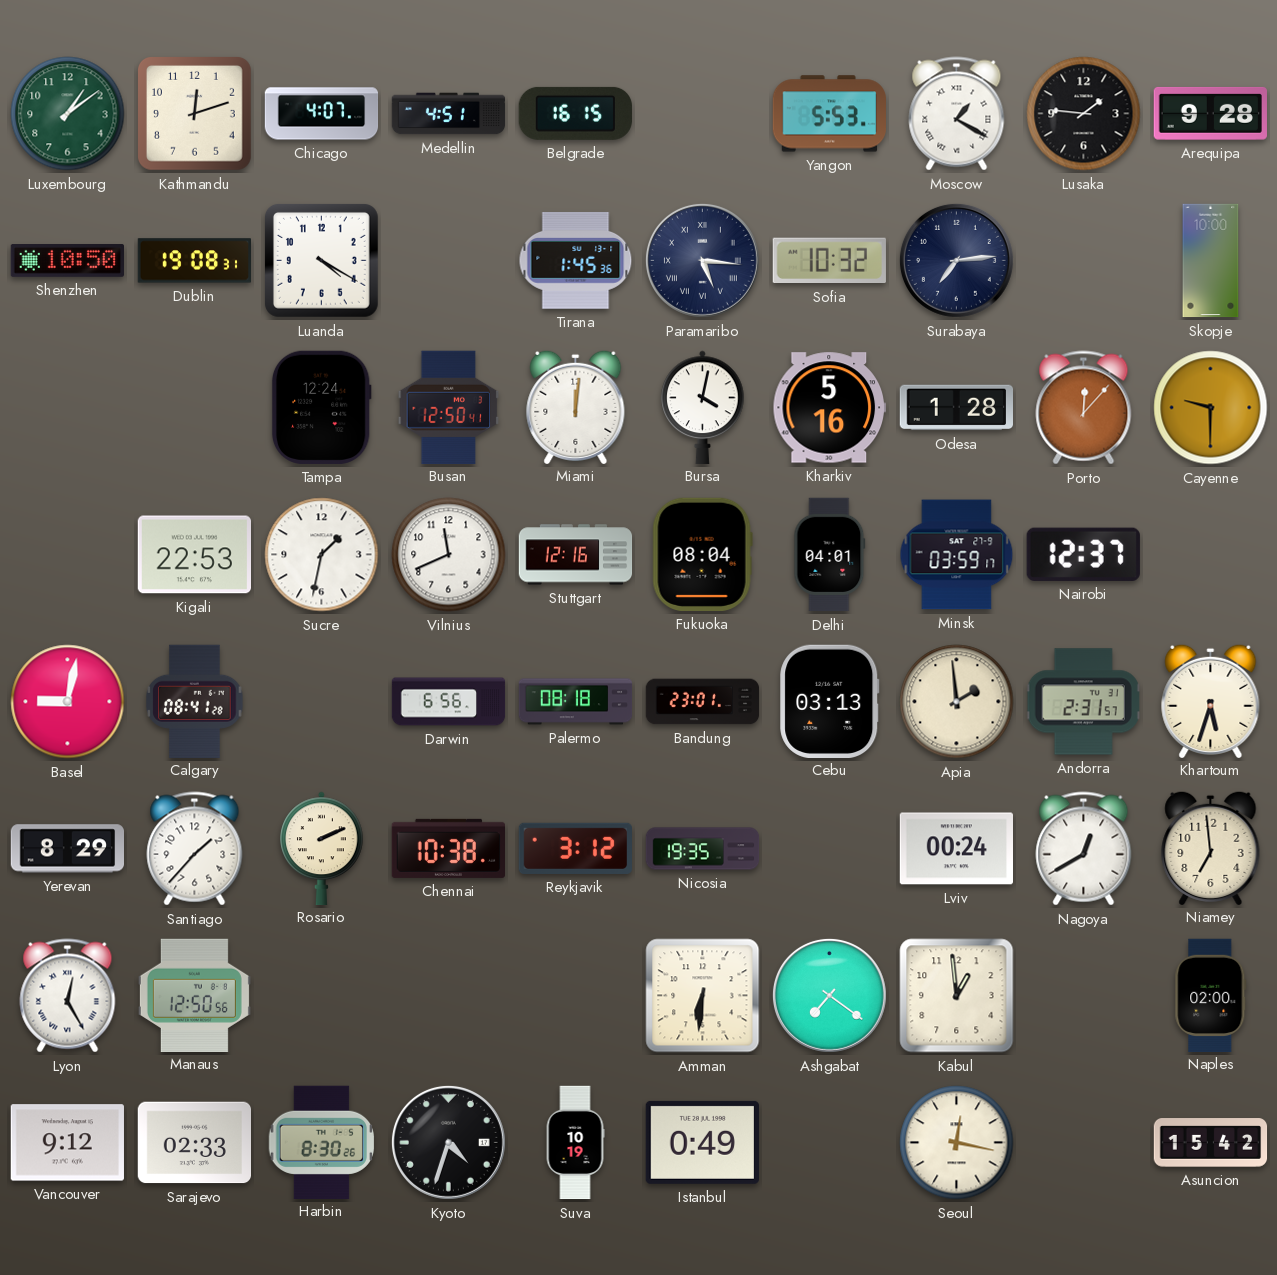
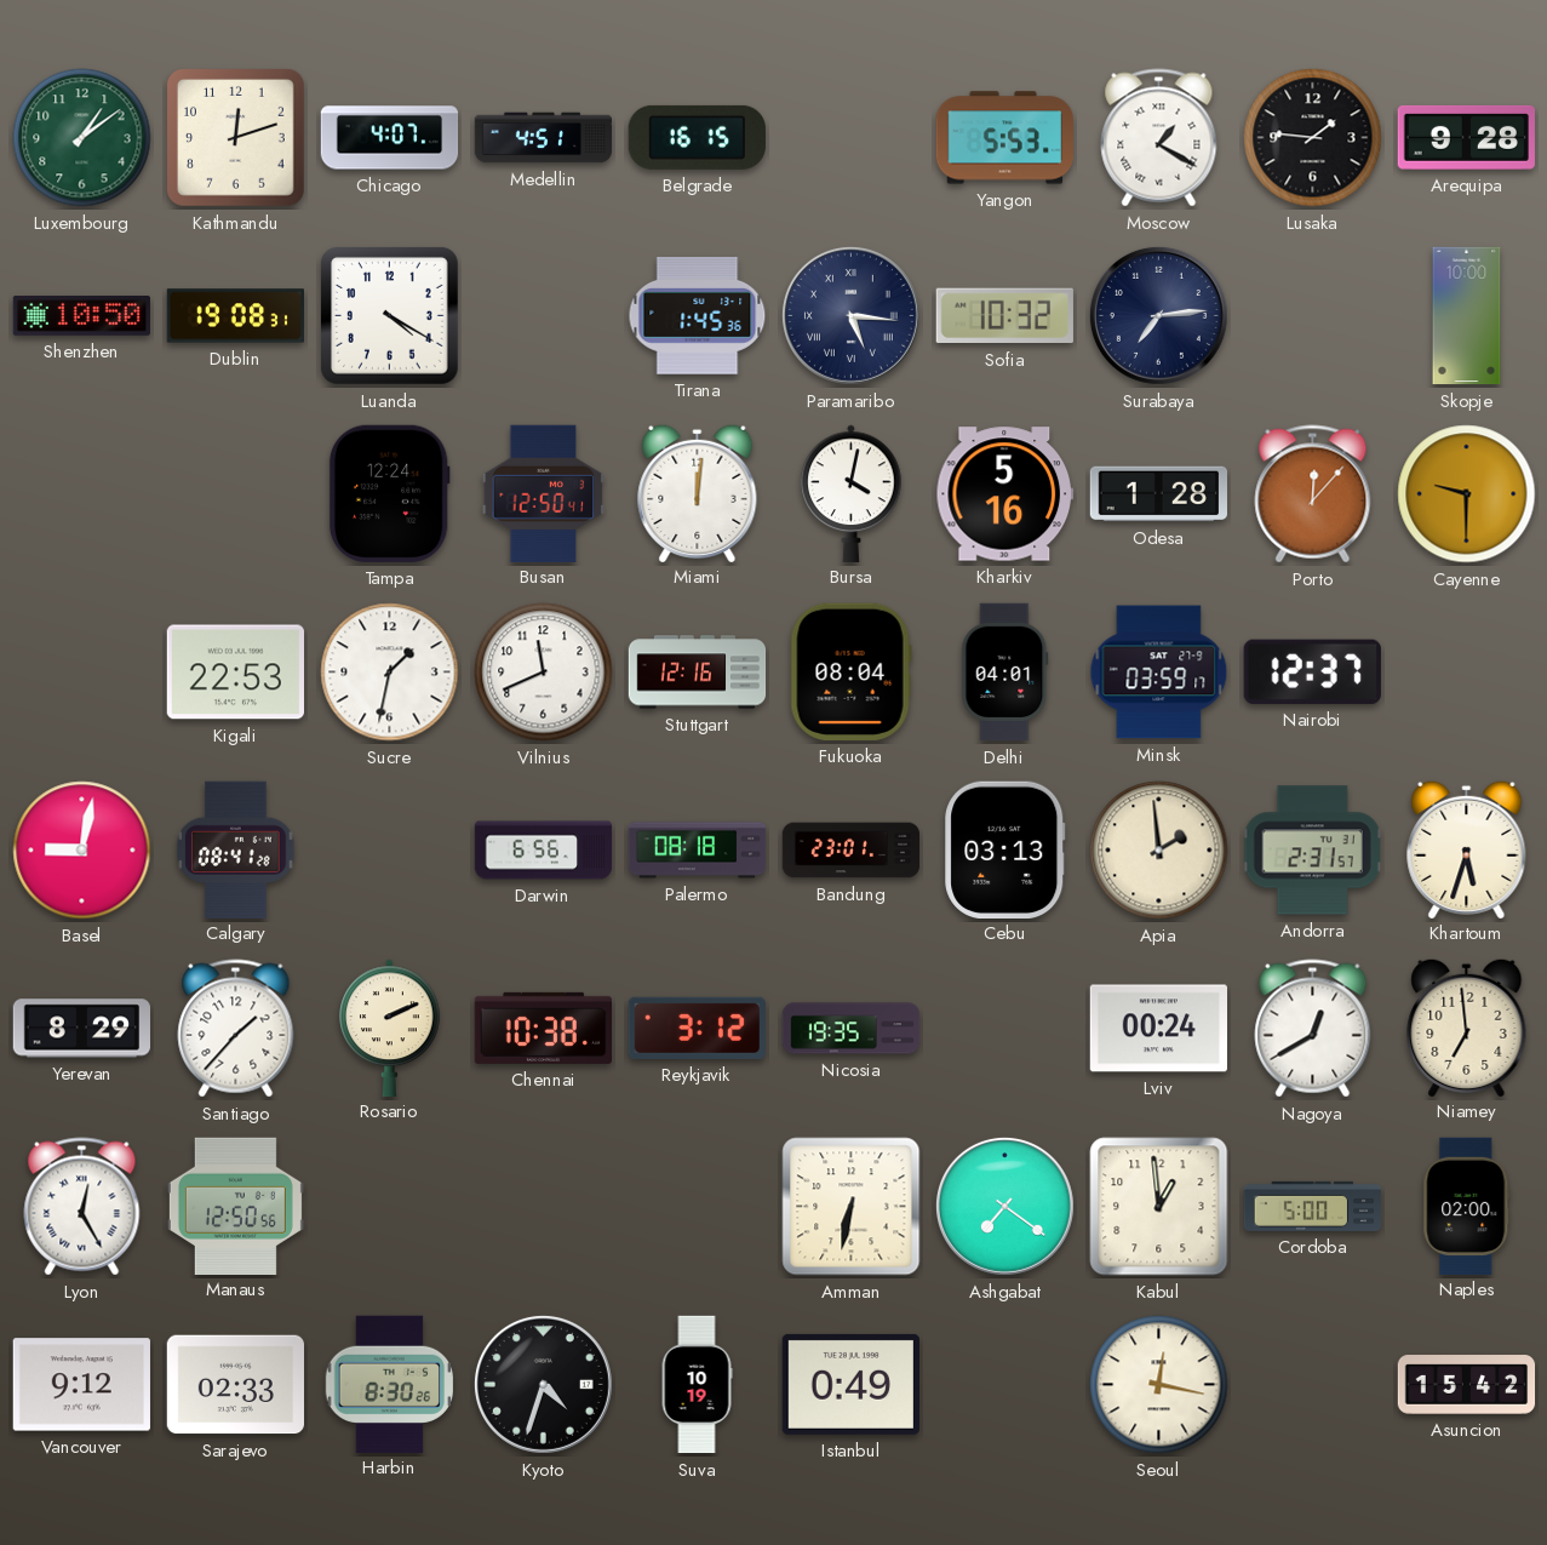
Amman: 6:31 -> 6:32
Cordoba: none -> 5:00
